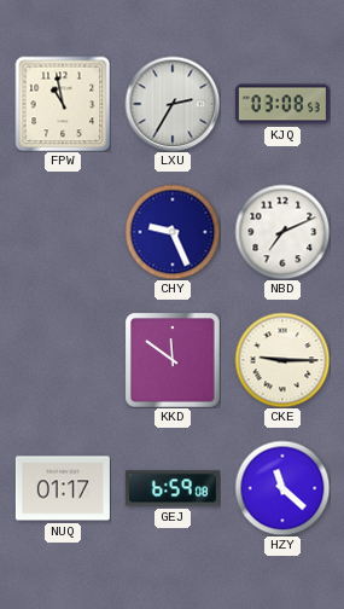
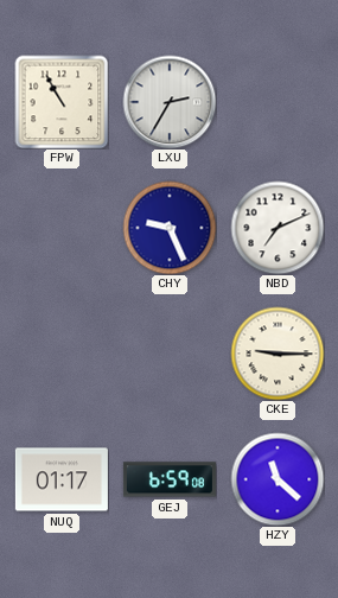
FPW: 10:58 -> 10:55
KJQ: 03:08 -> none
KKD: 11:51 -> none
